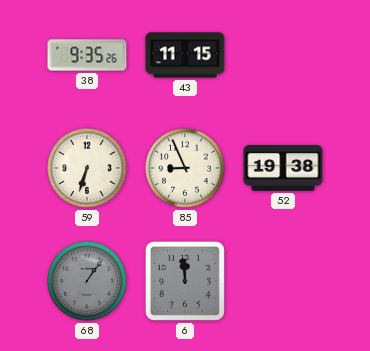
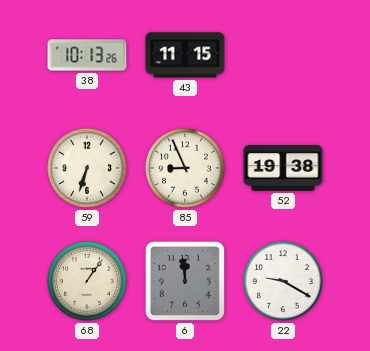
38: 9:35 -> 10:13
68 dial: grey -> cream
22: none -> 9:20
